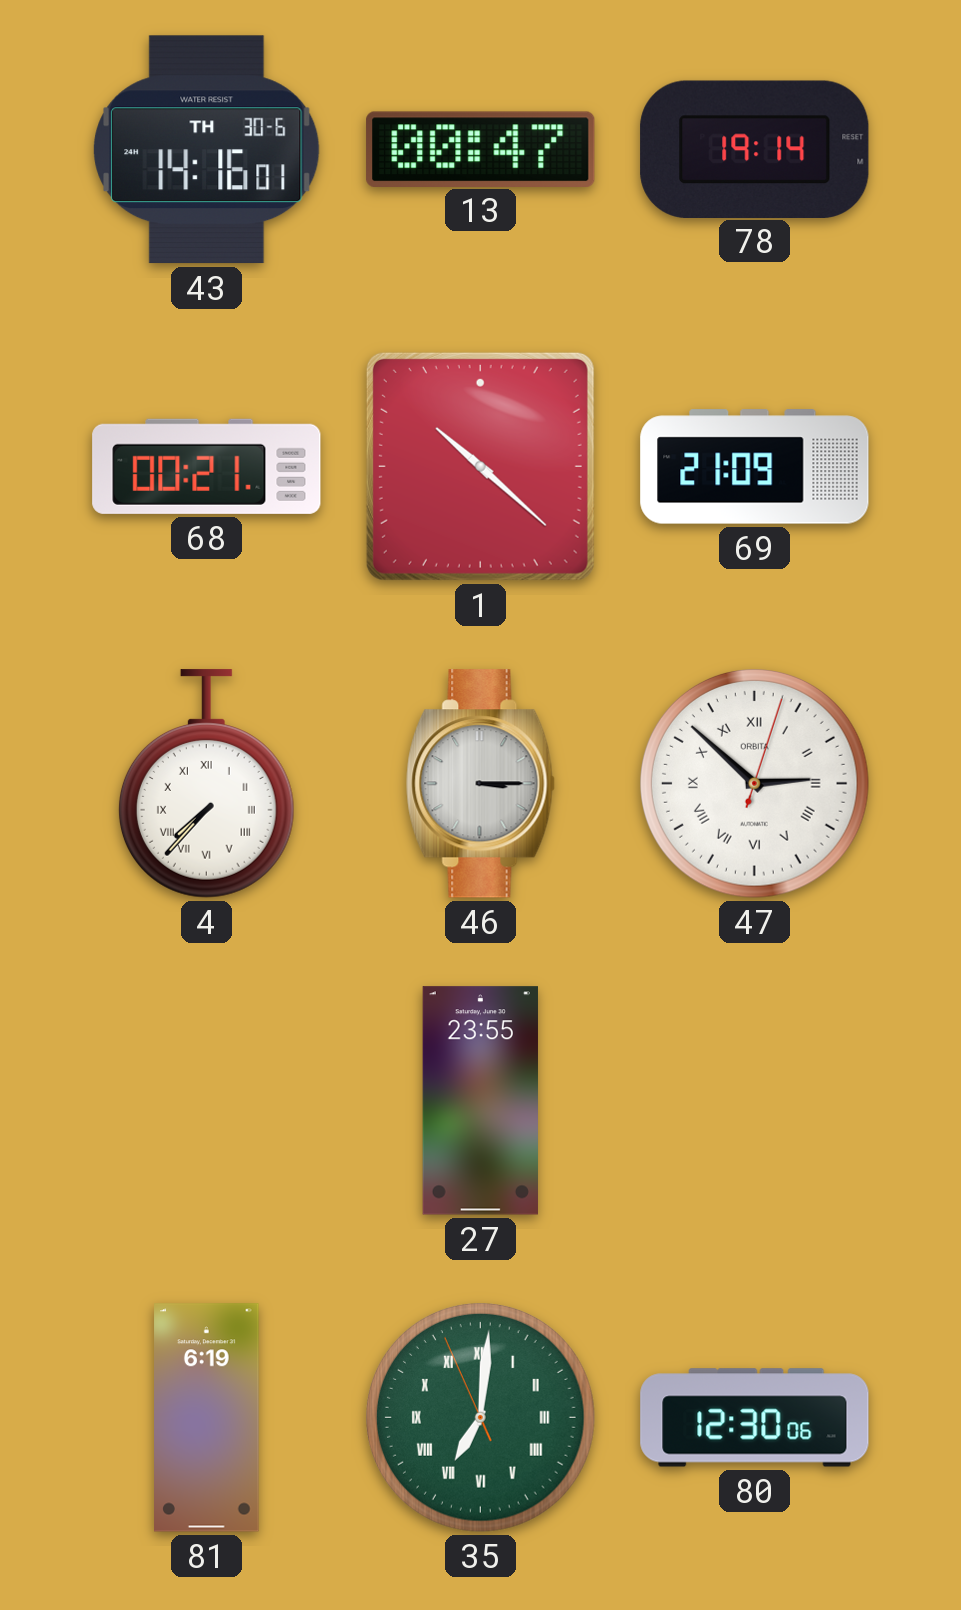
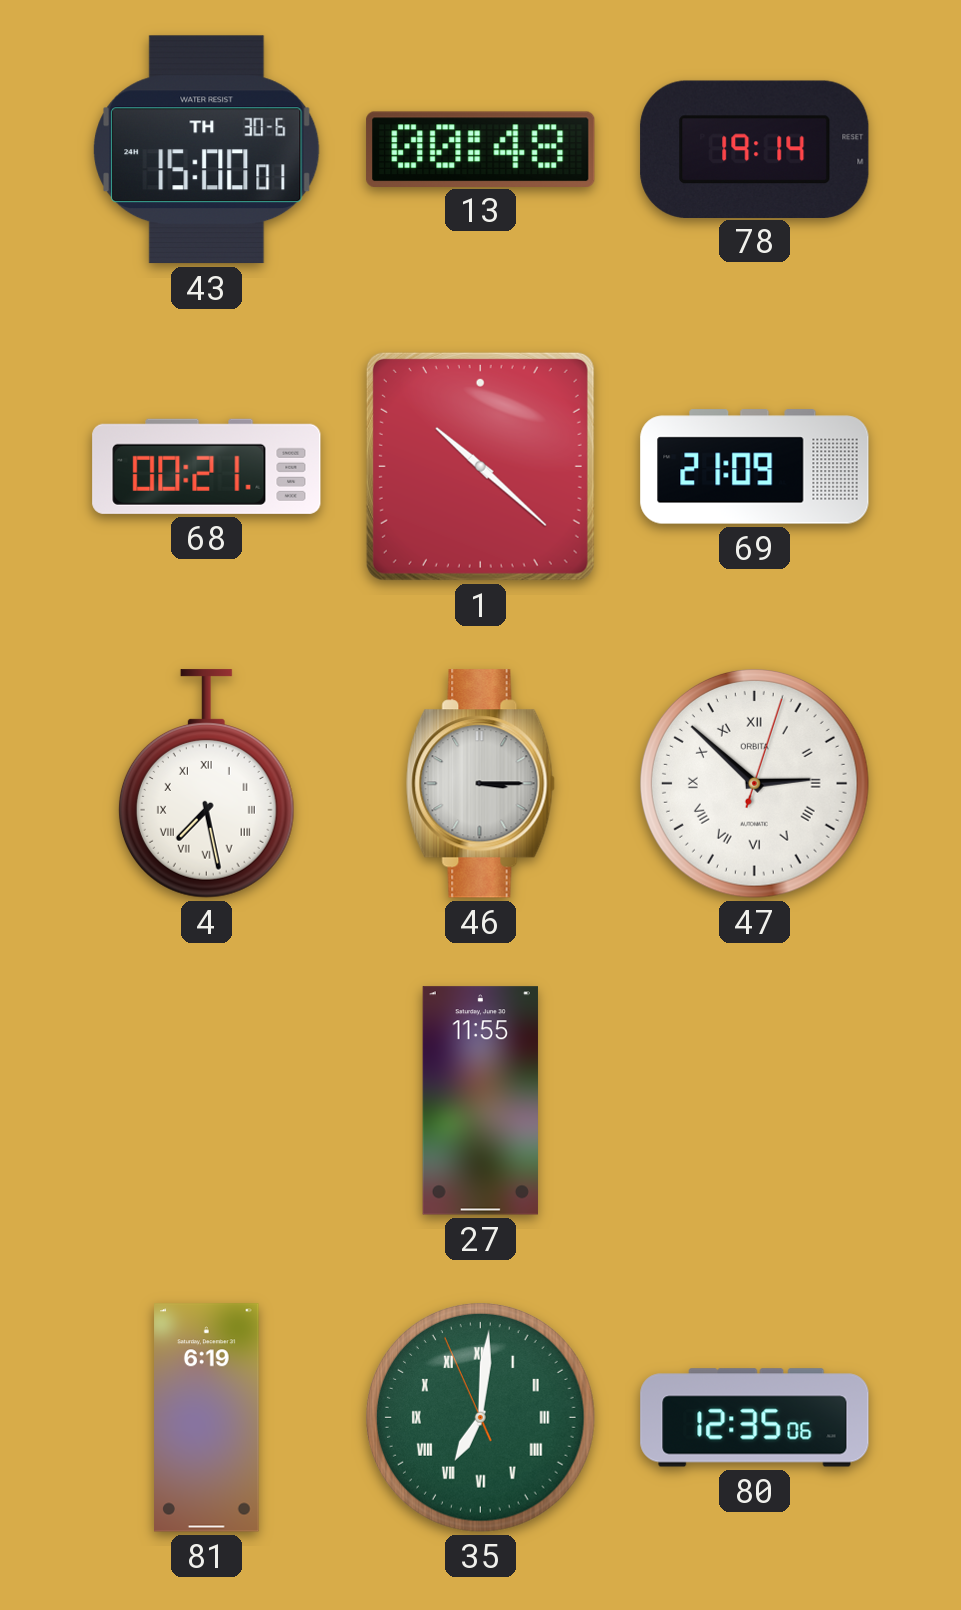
43: 14:16 -> 15:00
13: 00:47 -> 00:48
4: 7:37 -> 7:28
27: 23:55 -> 11:55
80: 12:30 -> 12:35
